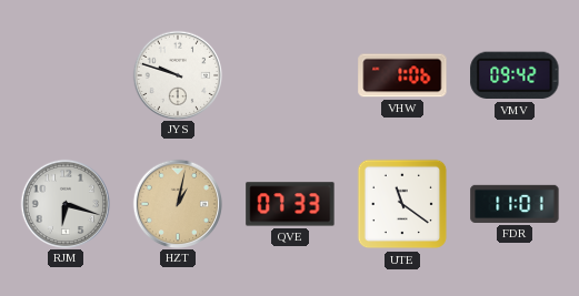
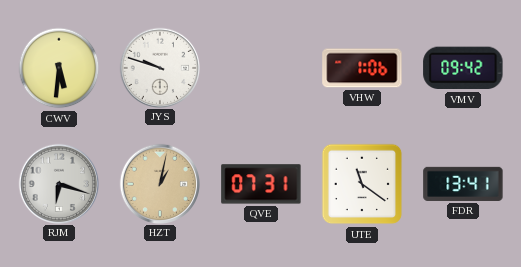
CWV: none -> 5:31
QVE: 07:33 -> 07:31
FDR: 11:01 -> 13:41
